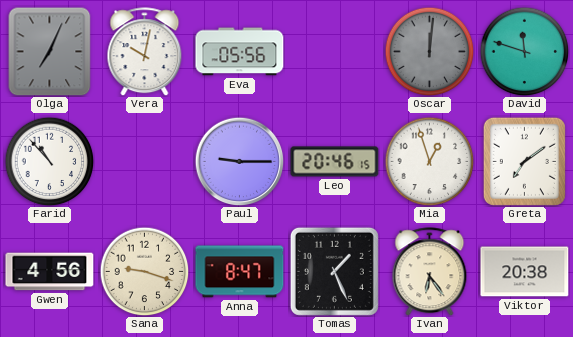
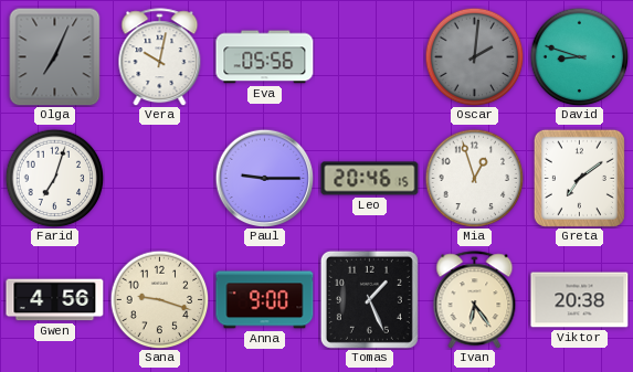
Oscar: 12:01 -> 2:01
David: 11:48 -> 8:48
Farid: 10:53 -> 7:03
Anna: 8:47 -> 9:00
